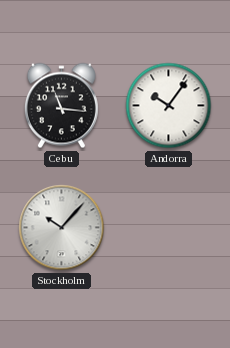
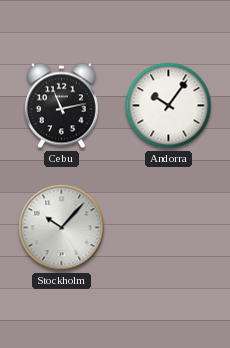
Cebu: 11:16 -> 11:13
